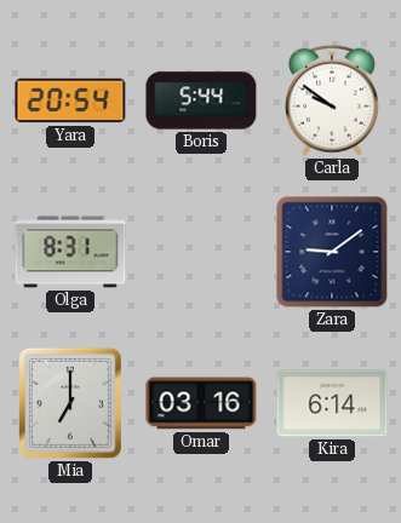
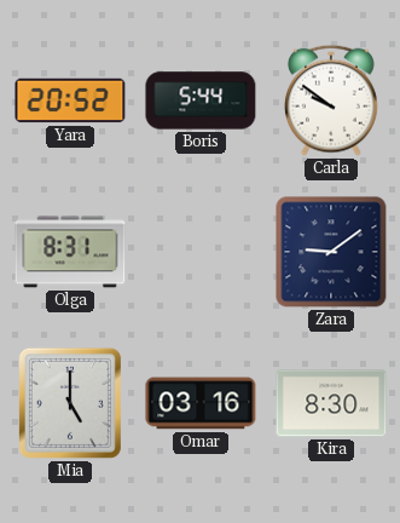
Yara: 20:54 -> 20:52
Mia: 7:00 -> 5:00
Kira: 6:14 -> 8:30
